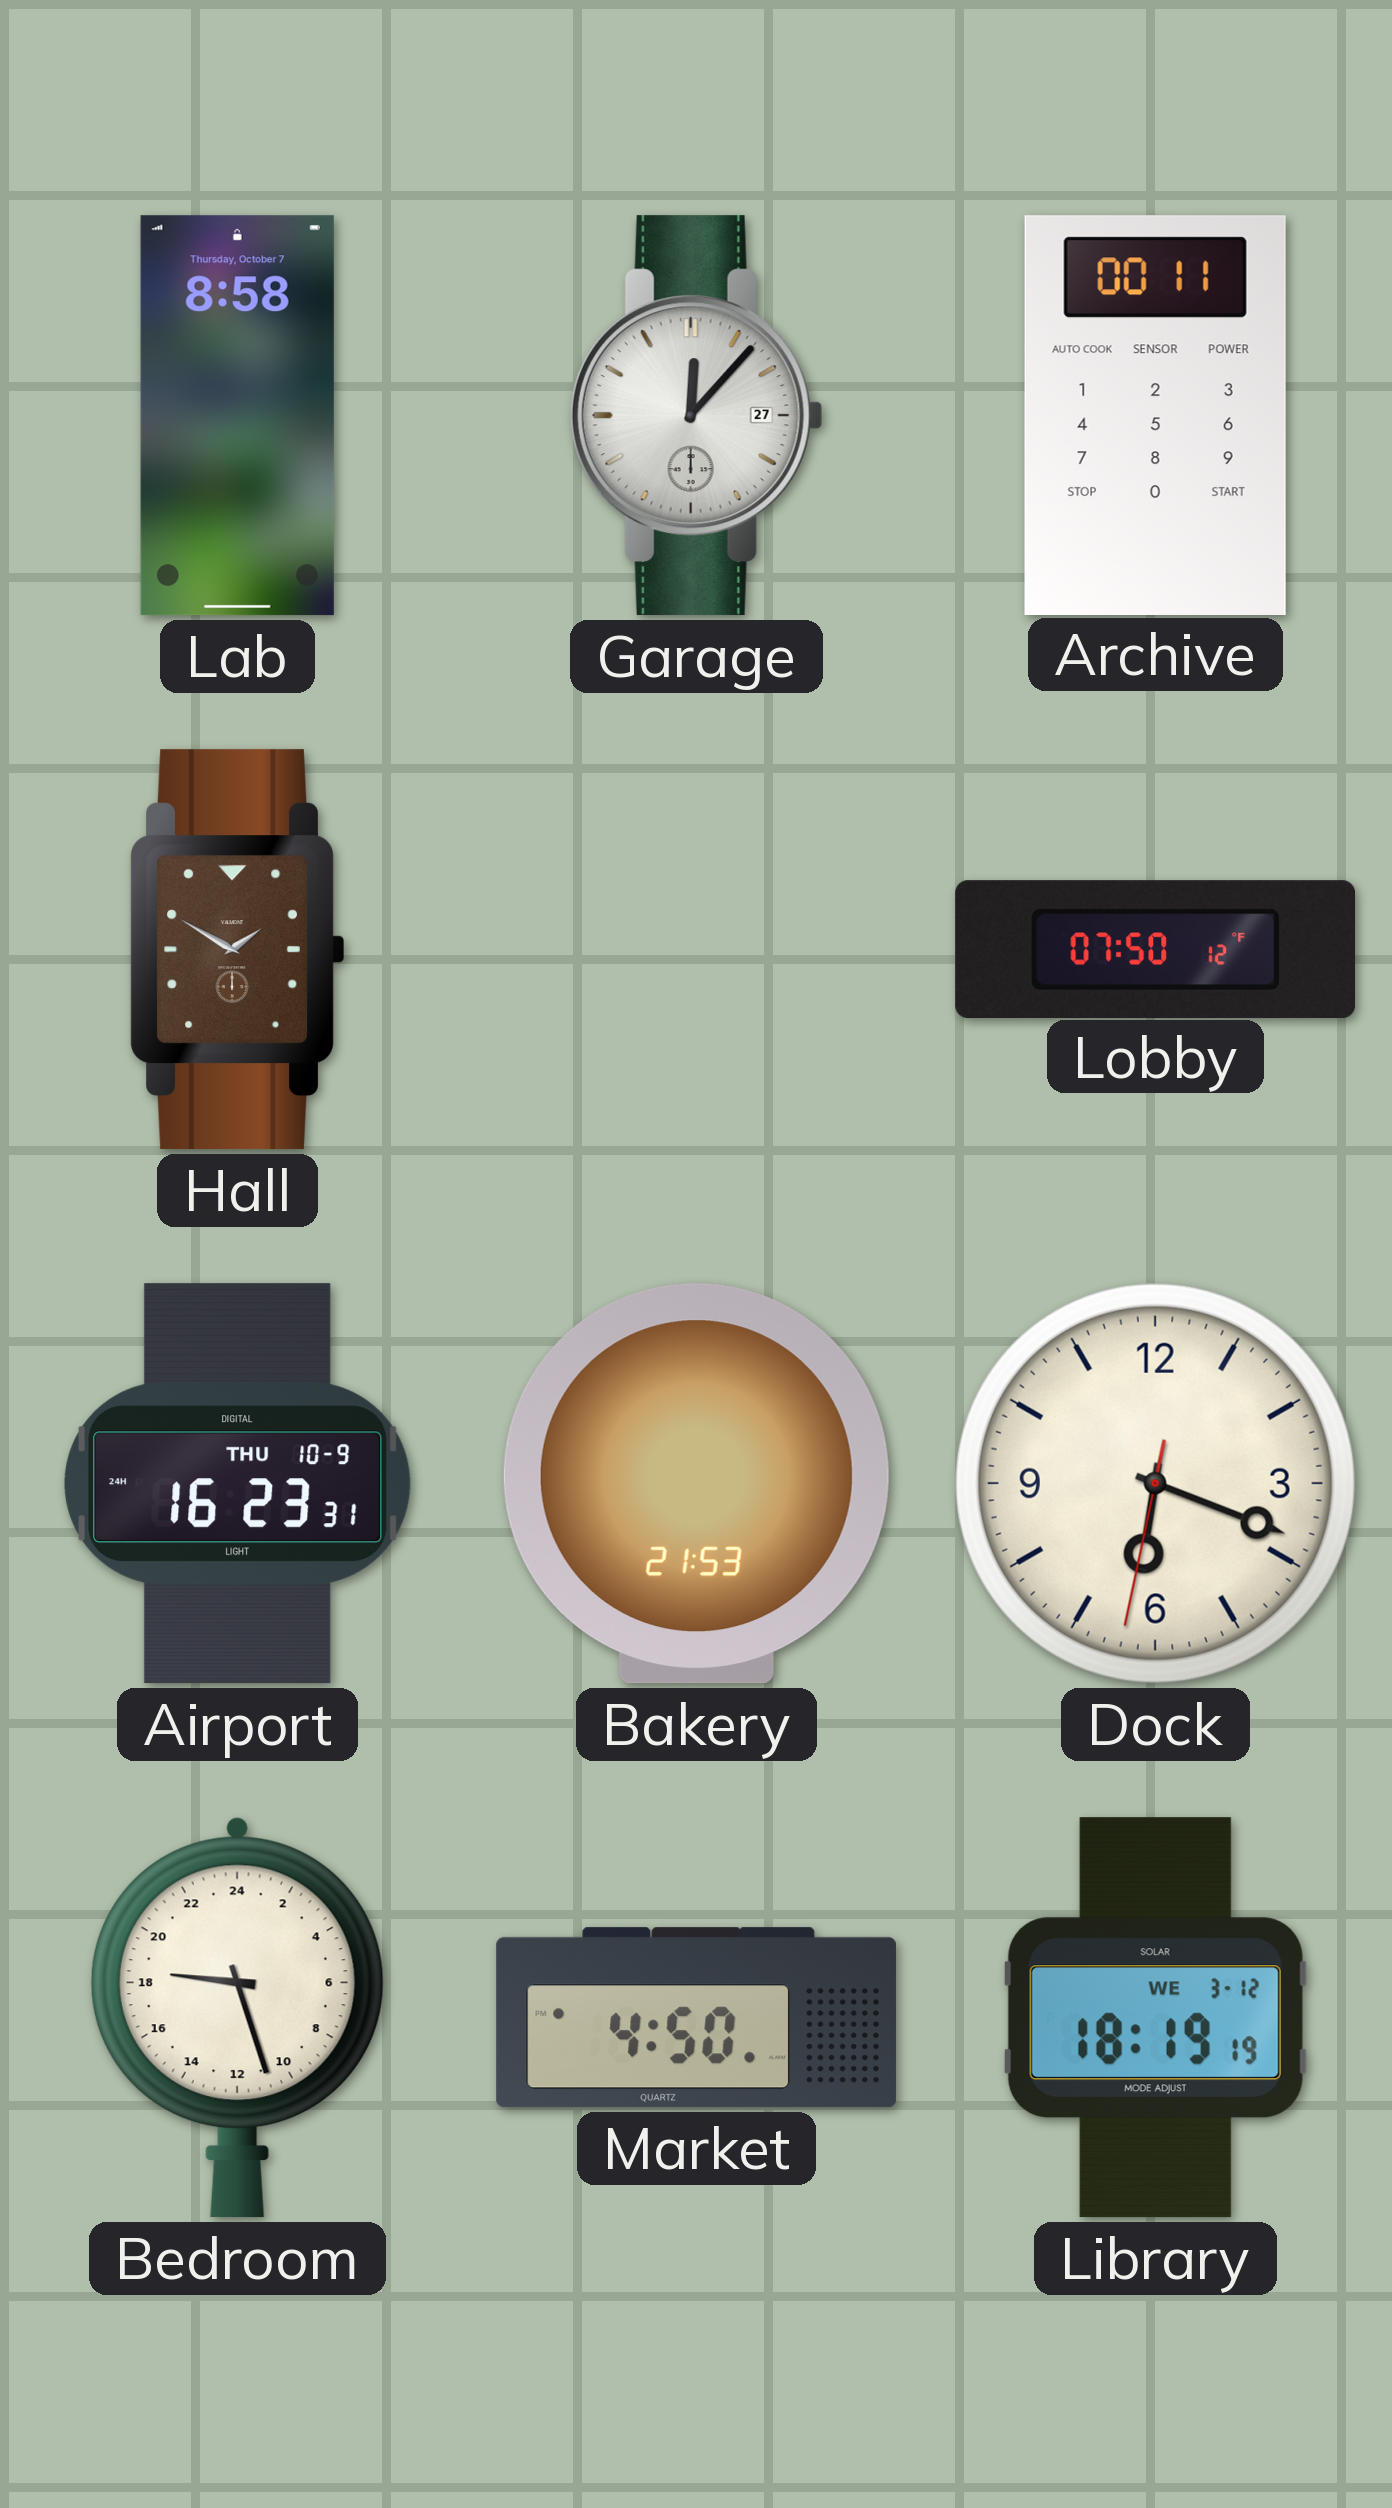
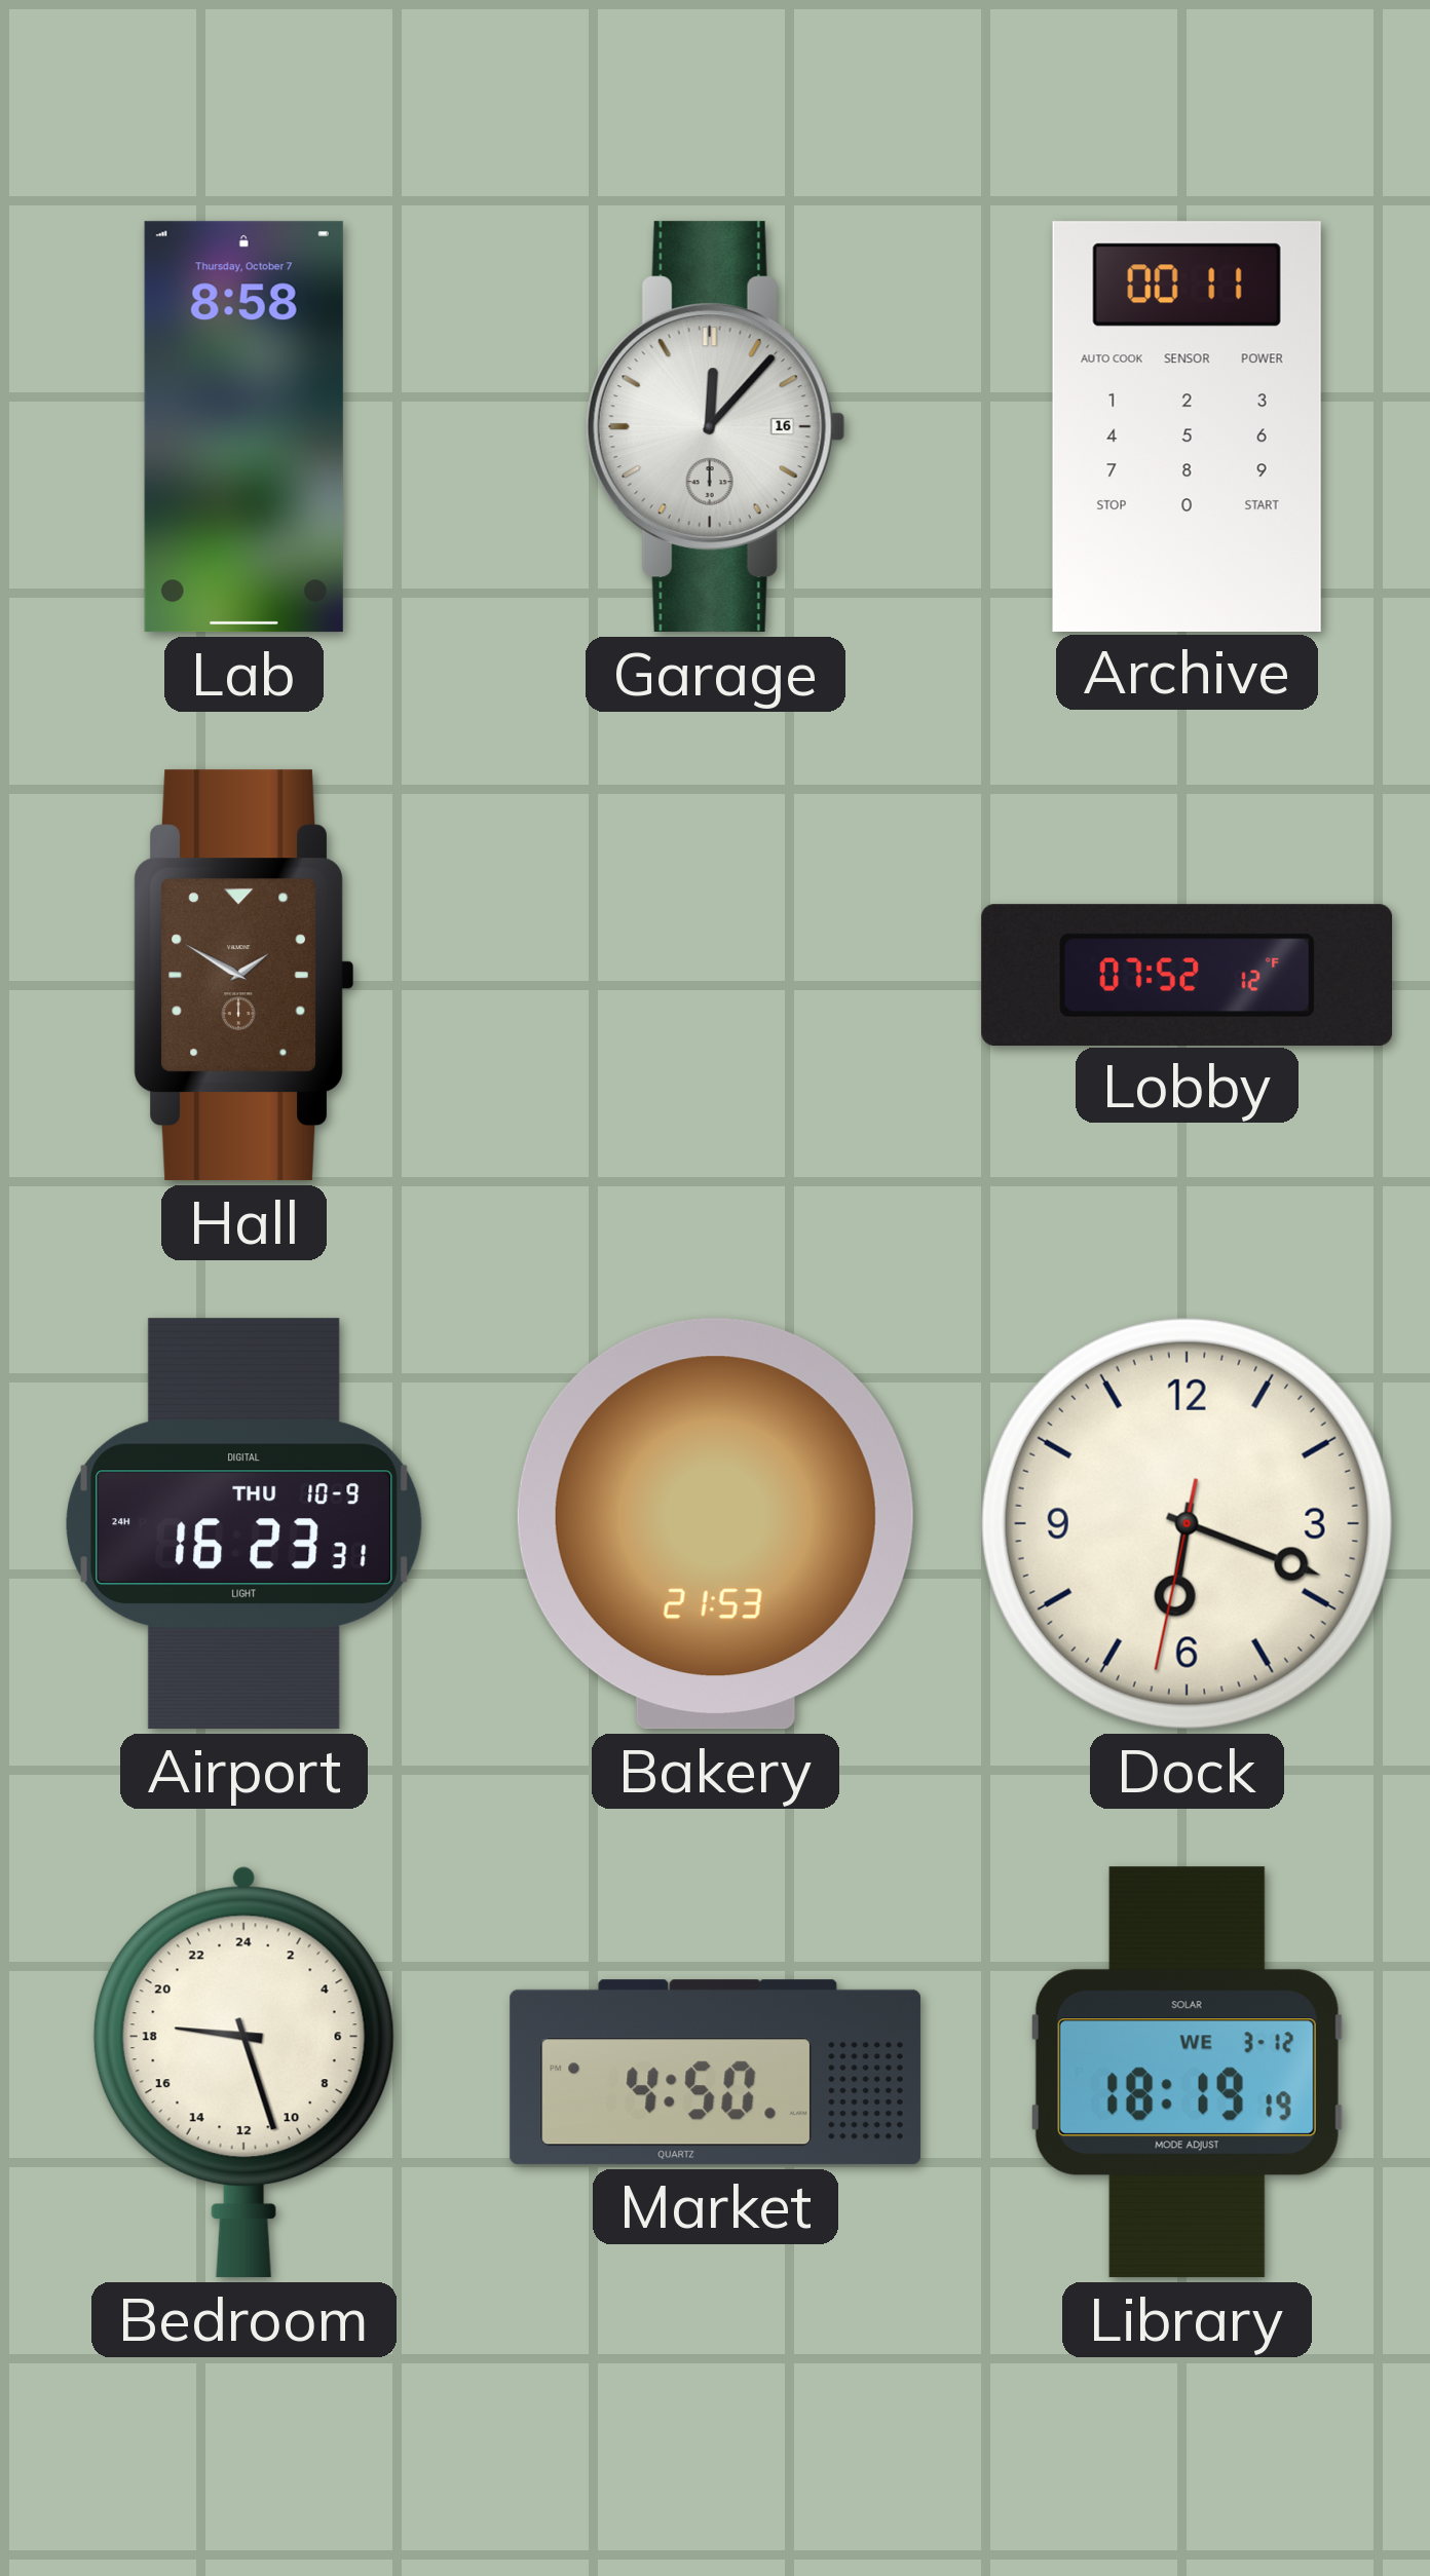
Garage date: 27 -> 16
Lobby: 07:50 -> 07:52
